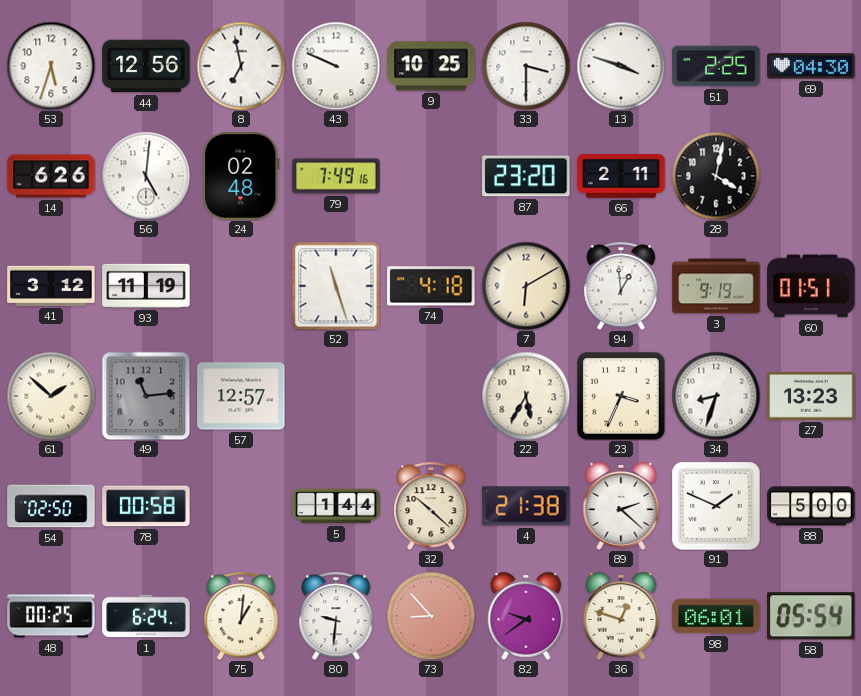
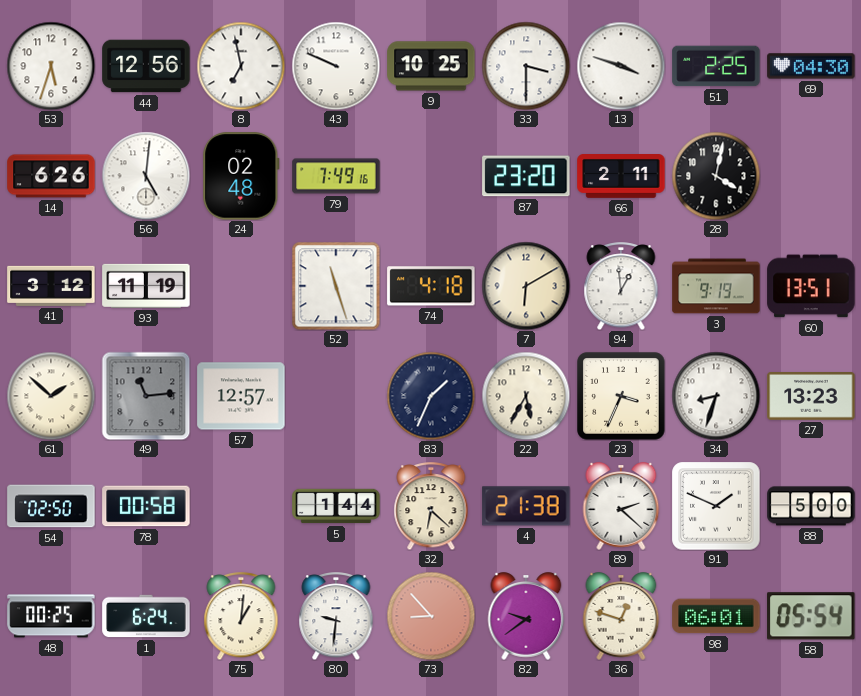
60: 01:51 -> 13:51
83: none -> 1:34
32: 10:22 -> 6:22
